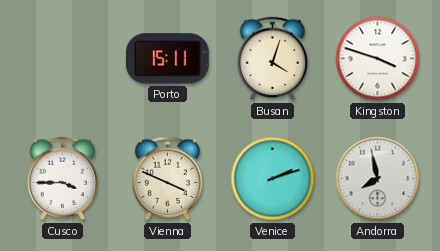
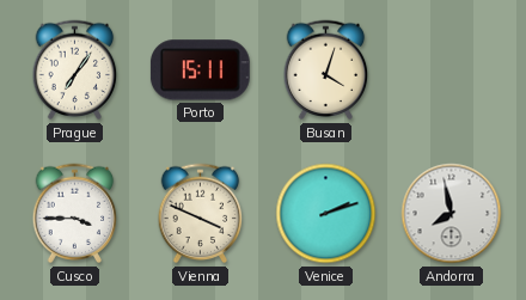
Prague: none -> 7:06
Kingston: 3:48 -> none
